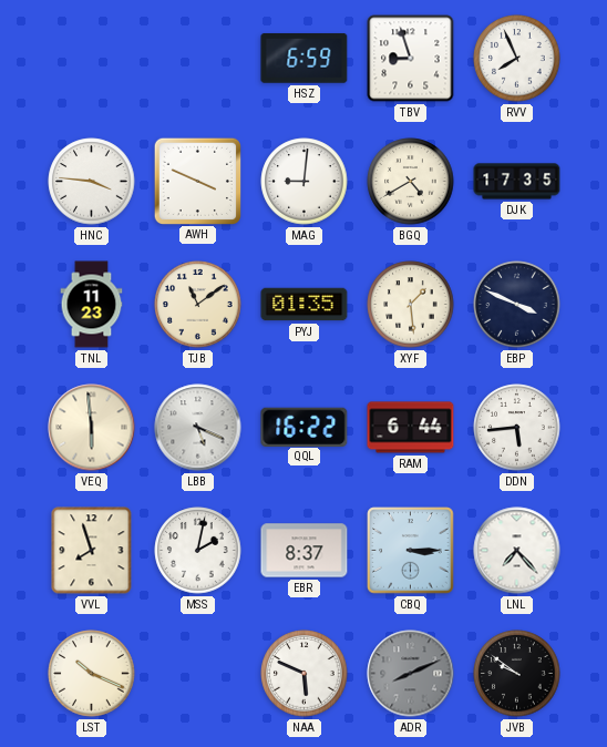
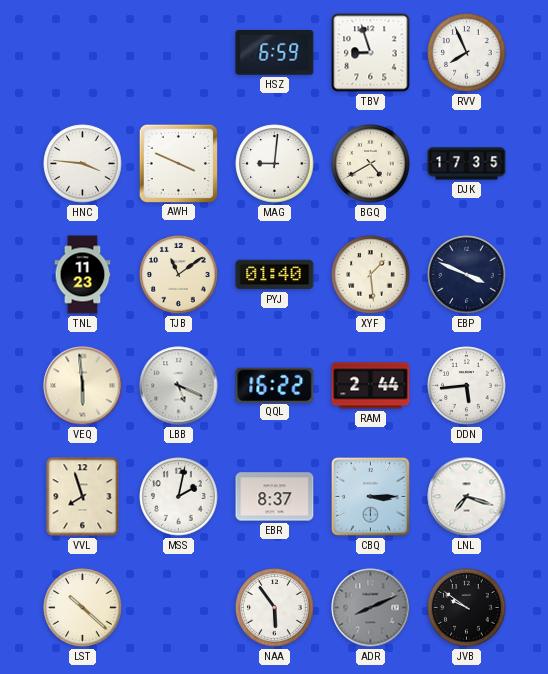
PYJ: 01:35 -> 01:40
RAM: 6:44 -> 2:44
LNL: 7:23 -> 7:18
LST: 10:19 -> 10:22
NAA: 5:49 -> 5:54
